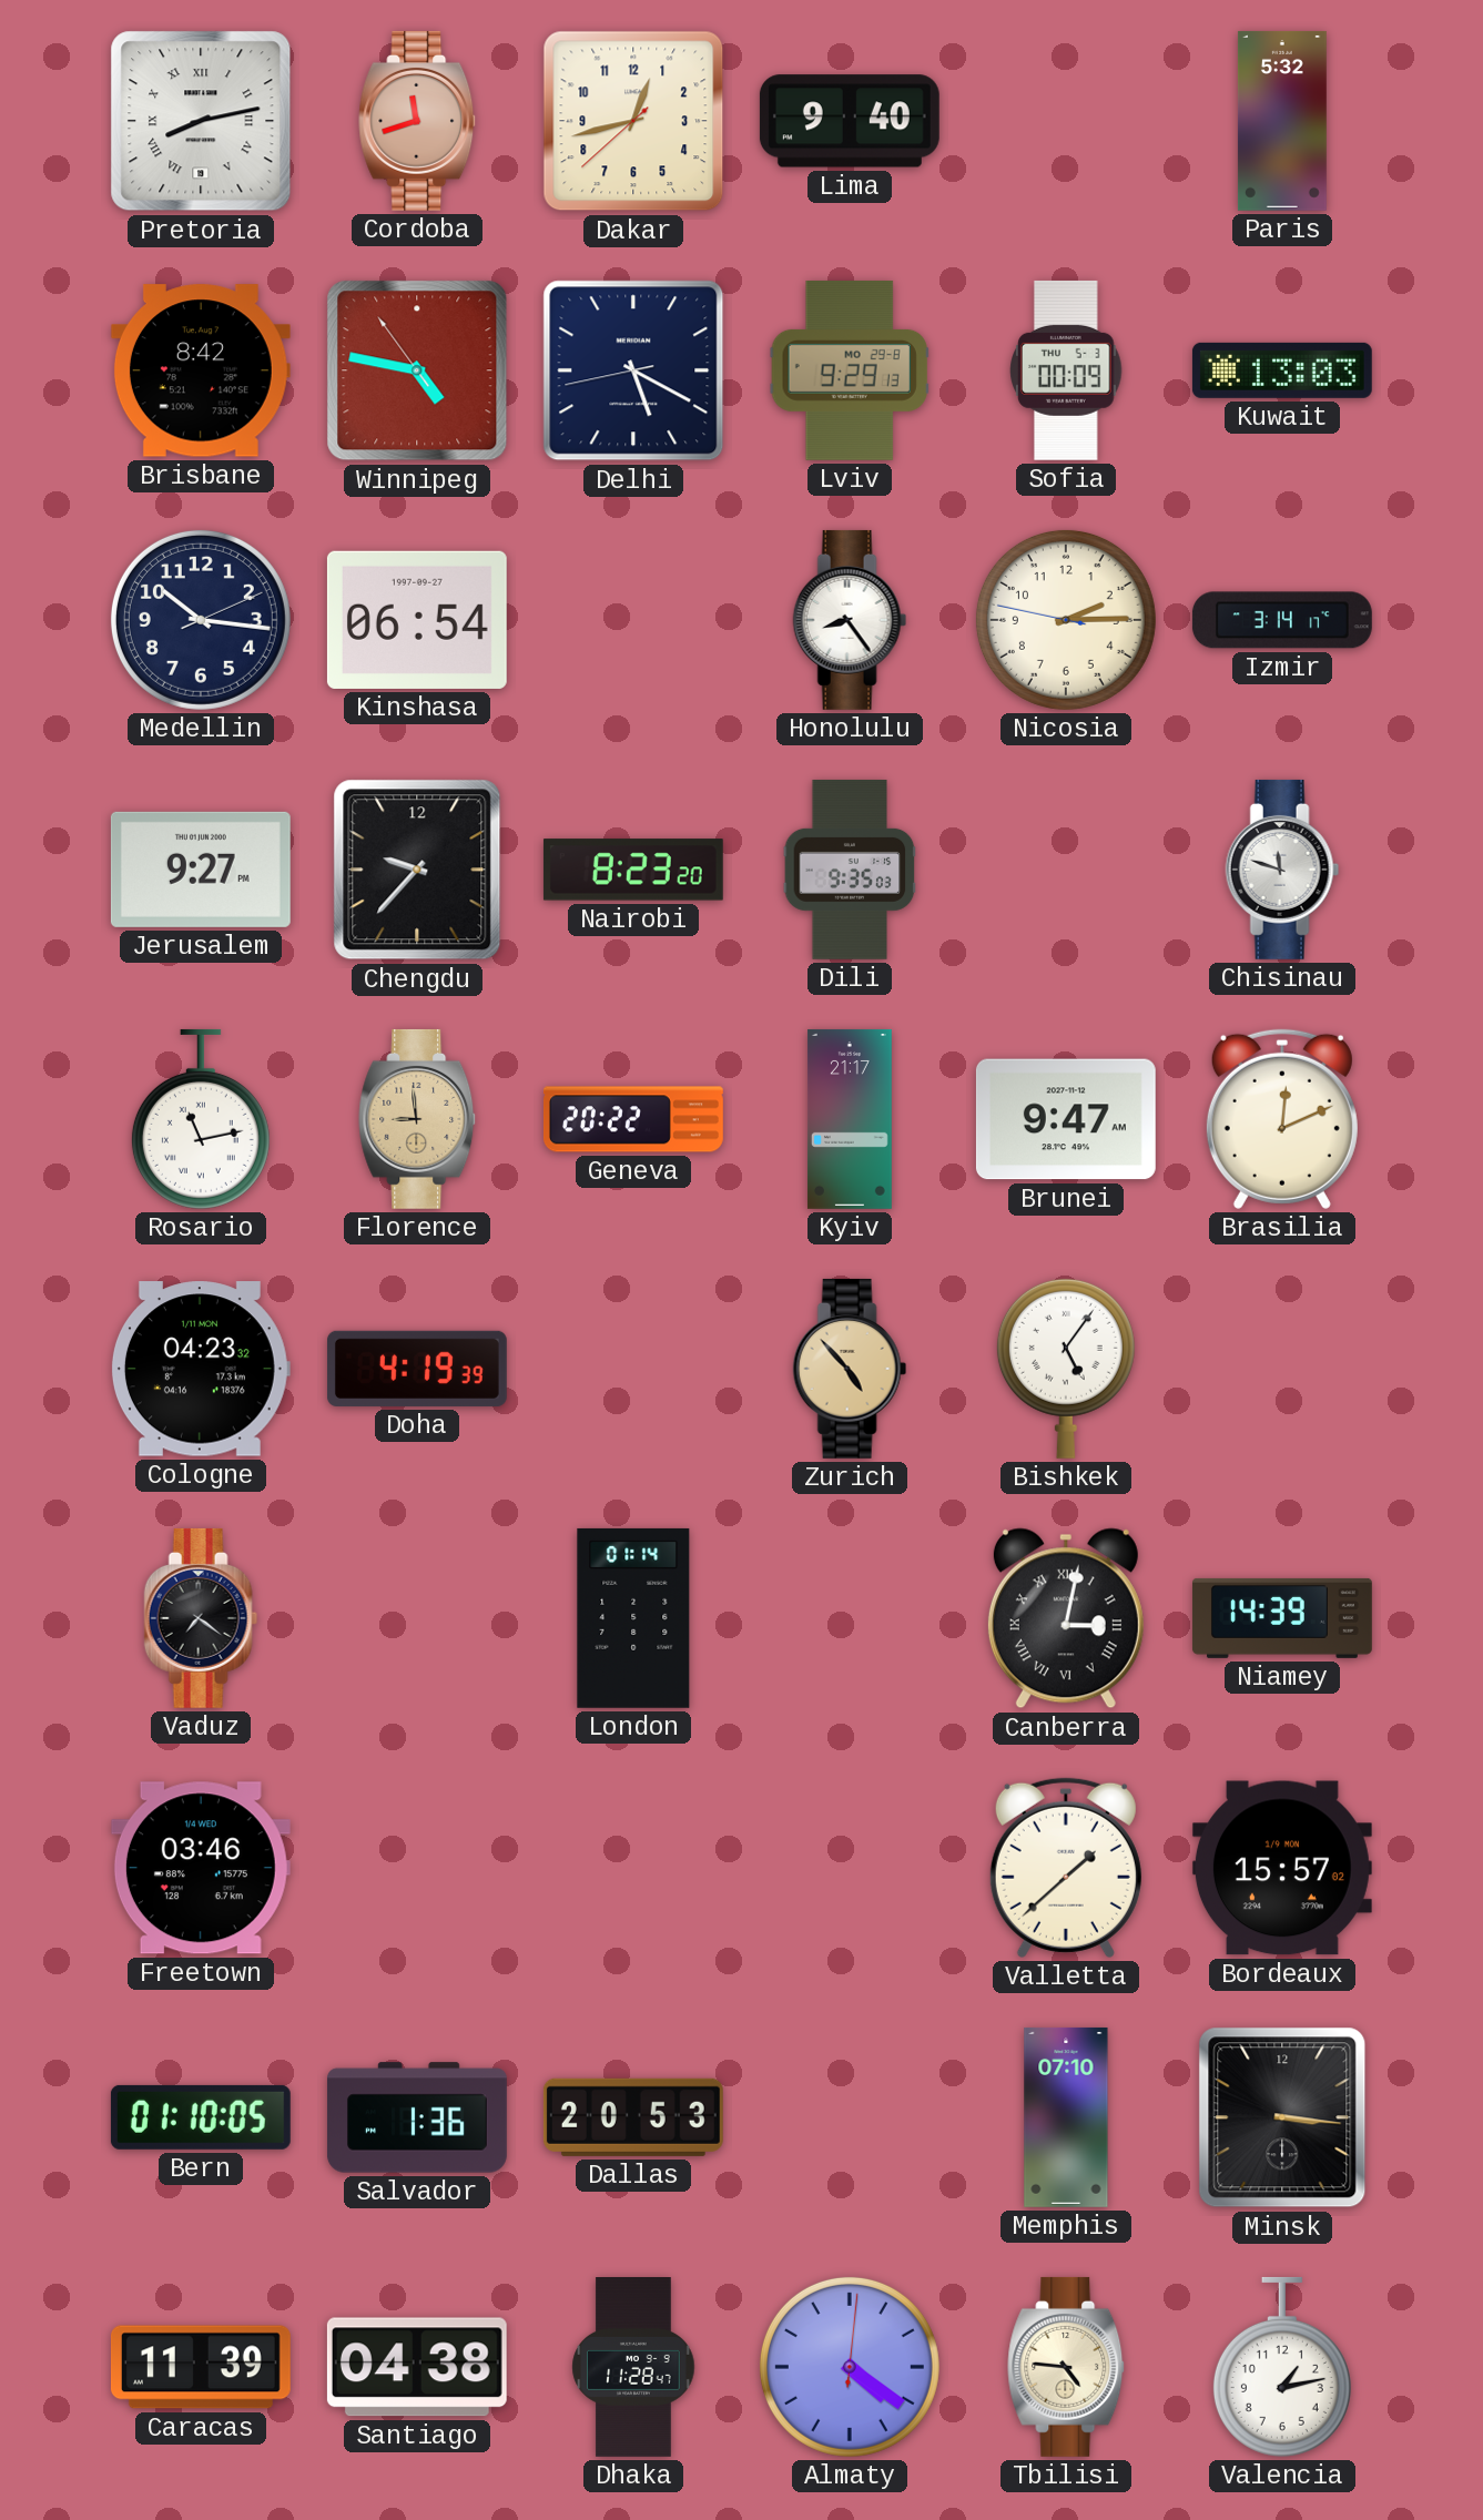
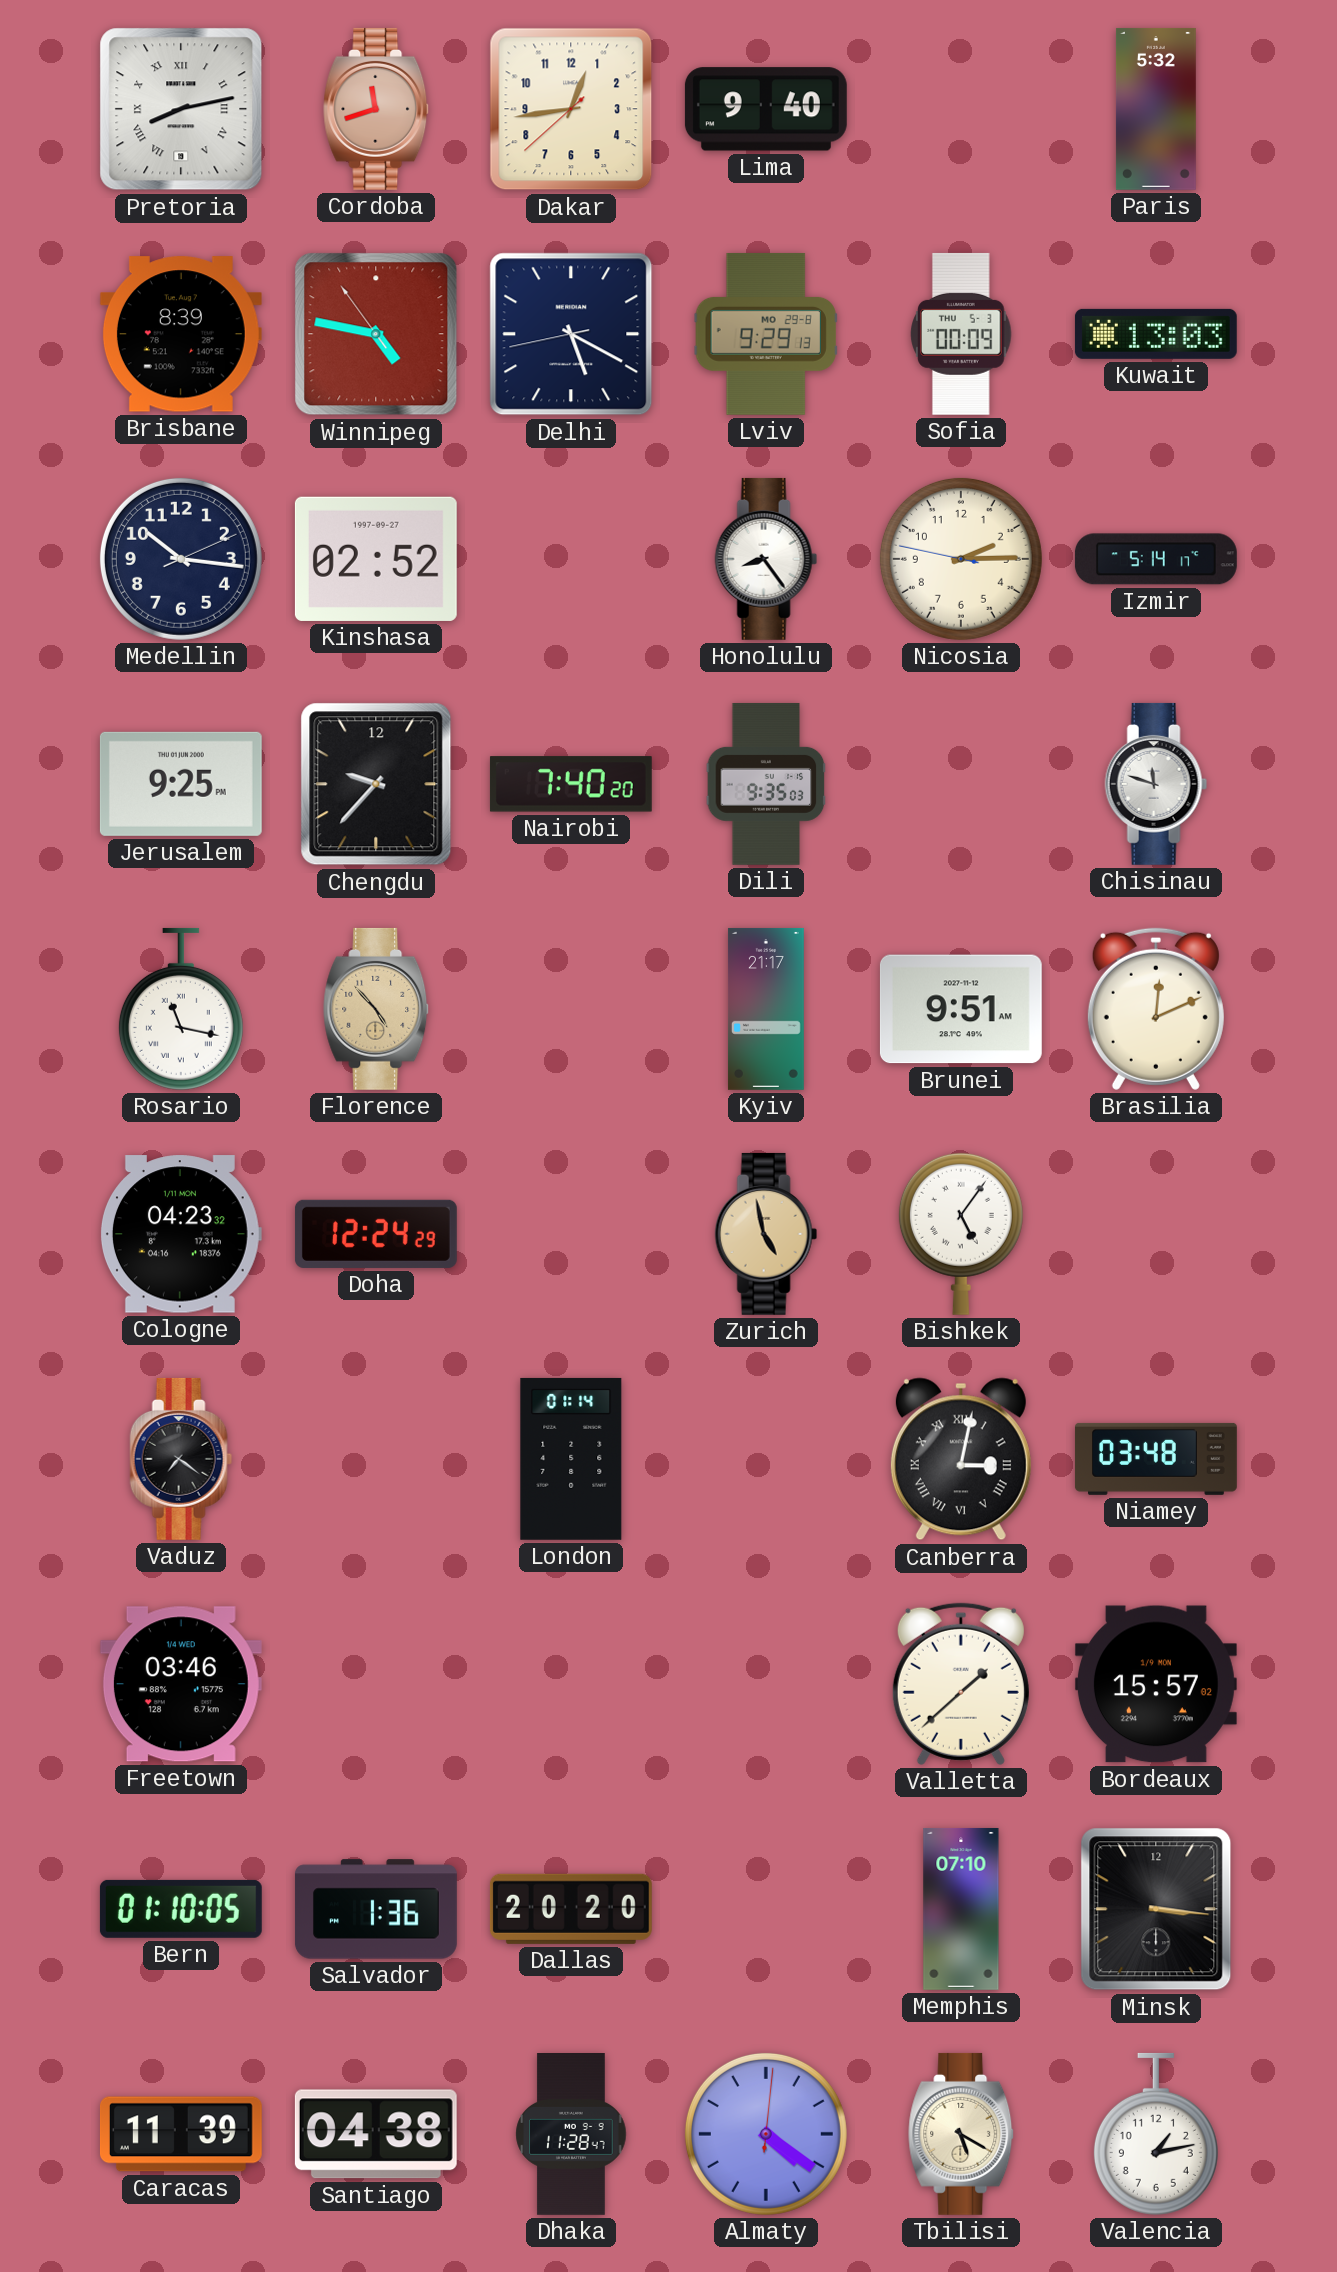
Dakar: 12:42 -> 12:43
Brisbane: 8:42 -> 8:39
Kinshasa: 06:54 -> 02:52
Izmir: 3:14 -> 5:14
Jerusalem: 9:27 -> 9:25
Nairobi: 8:23 -> 7:40
Rosario: 11:13 -> 11:17
Florence: 8:59 -> 4:53
Geneva: 20:22 -> none
Brunei: 9:47 -> 9:51
Doha: 4:19 -> 12:24
Zurich: 4:53 -> 4:58
Niamey: 14:39 -> 03:48
Dallas: 20:53 -> 20:20
Tbilisi: 4:46 -> 5:20
